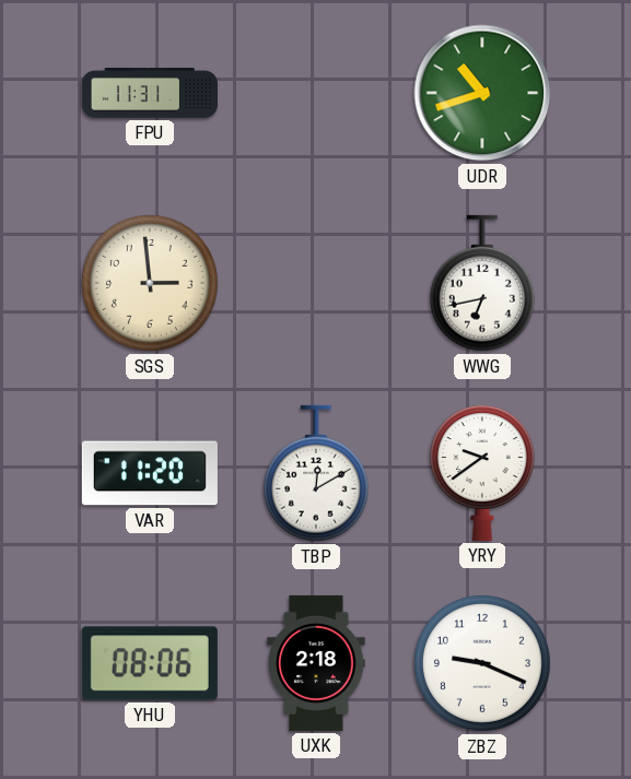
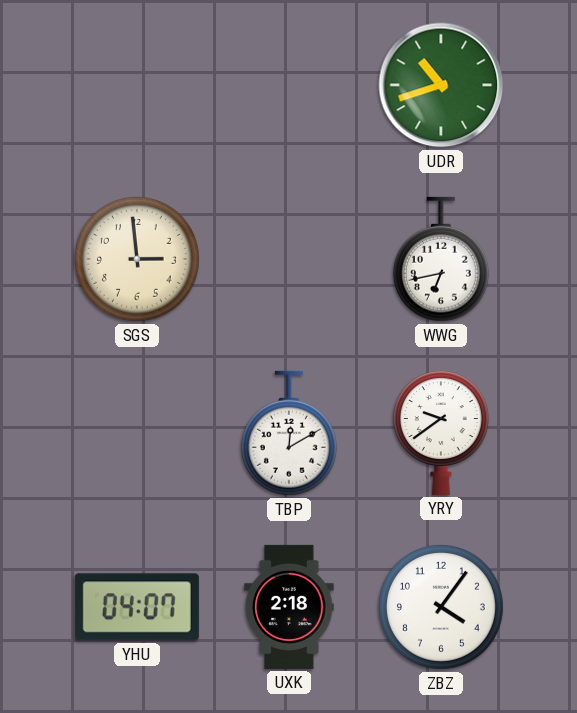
FPU: 11:31 -> none
VAR: 11:20 -> none
YHU: 08:06 -> 04:07
ZBZ: 9:19 -> 4:06
